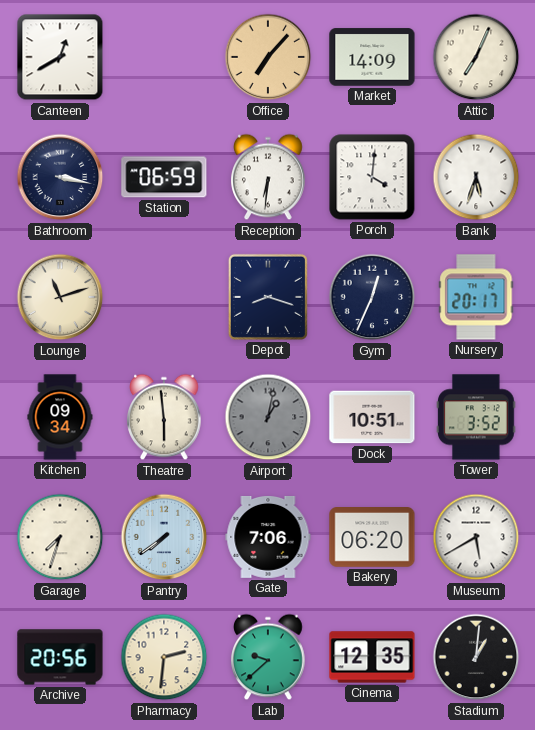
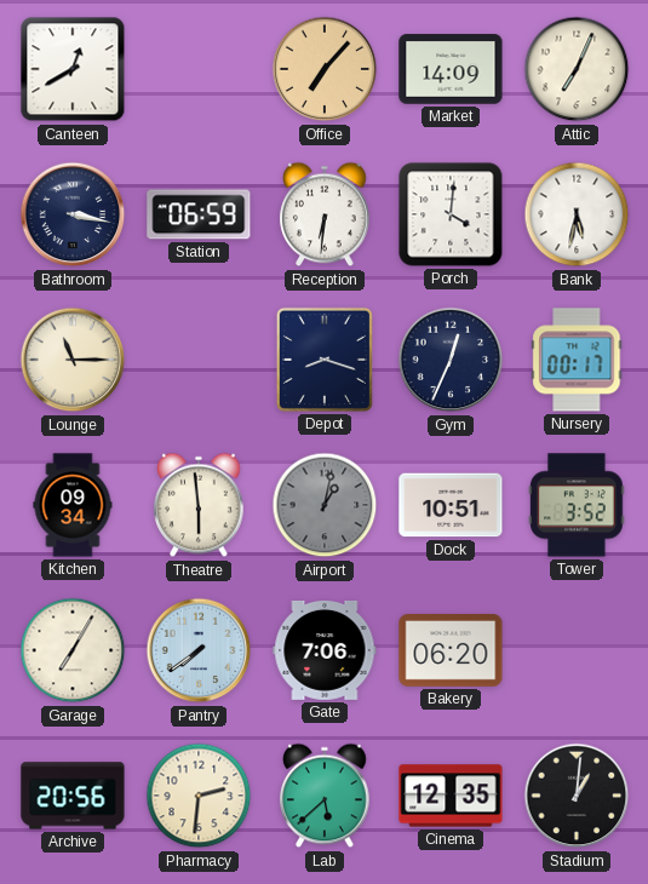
Bank: 5:33 -> 5:32
Lounge: 11:12 -> 11:15
Nursery: 20:17 -> 00:17
Garage: 7:33 -> 7:05
Museum: 5:40 -> none
Lab: 9:38 -> 5:38
